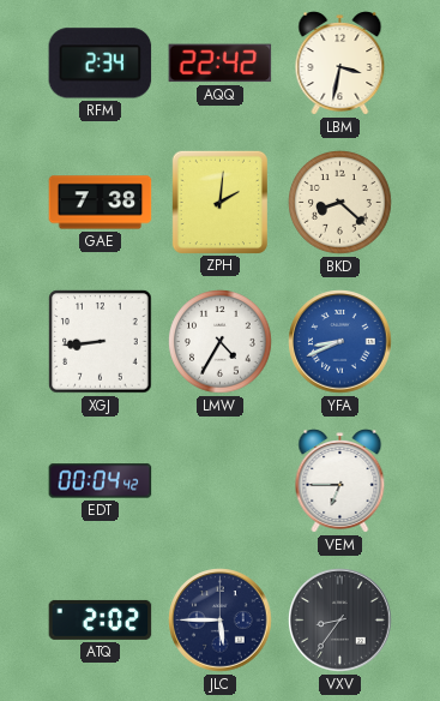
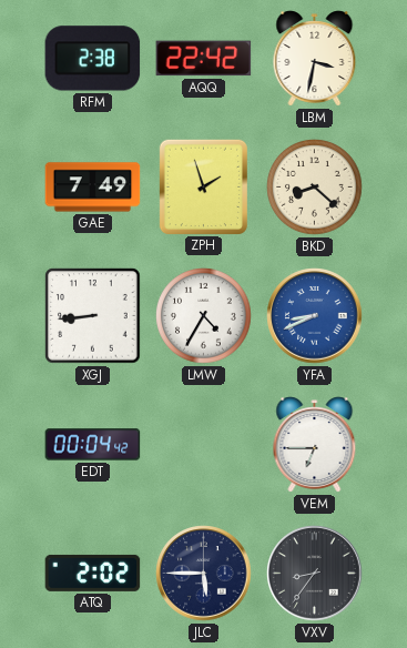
RFM: 2:34 -> 2:38
GAE: 7:38 -> 7:49
ZPH: 2:01 -> 1:57
